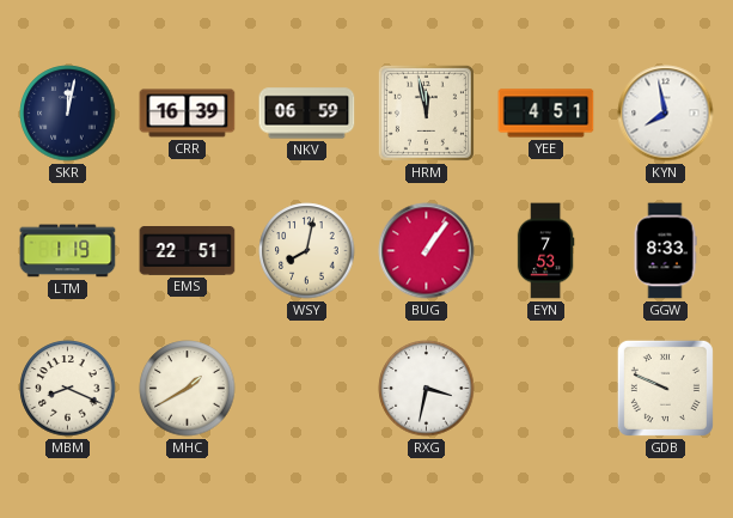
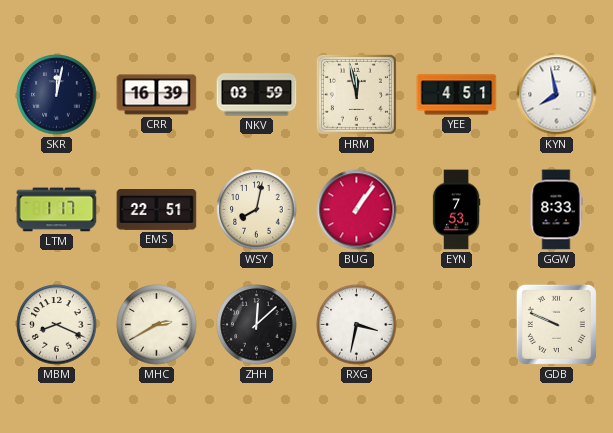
NKV: 06:59 -> 03:59
LTM: 1:19 -> 1:17
MHC: 1:40 -> 2:40
ZHH: none -> 12:08
